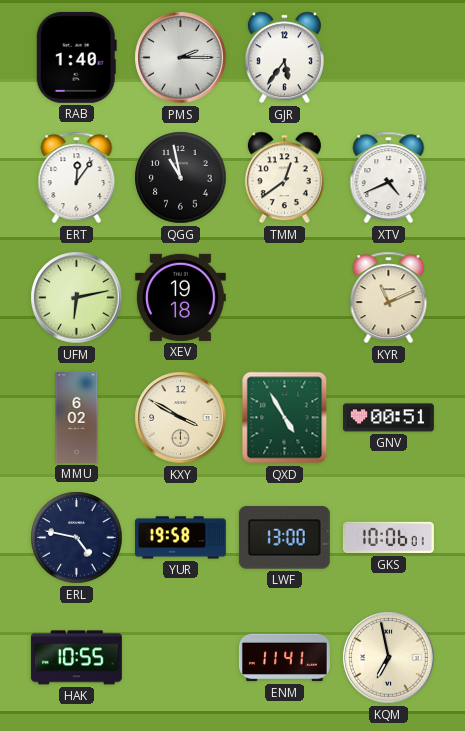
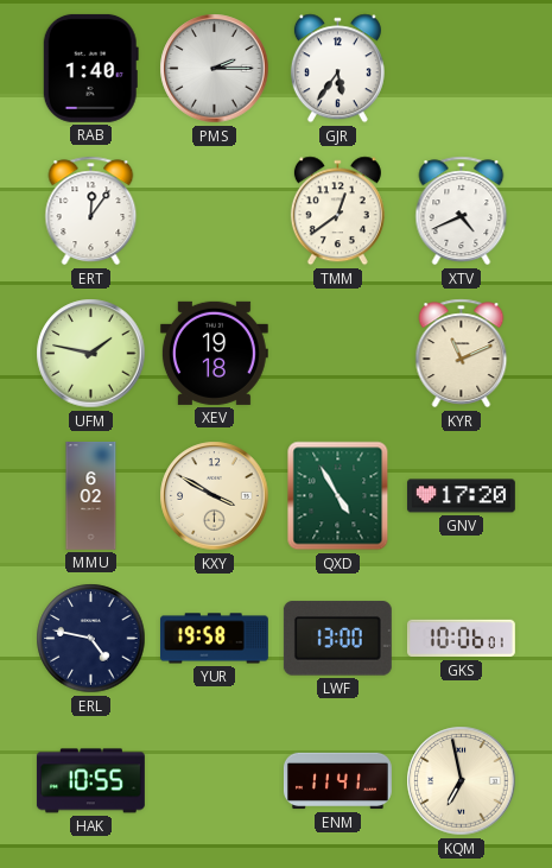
QGG: 10:58 -> none
UFM: 6:13 -> 1:47
GNV: 00:51 -> 17:20
